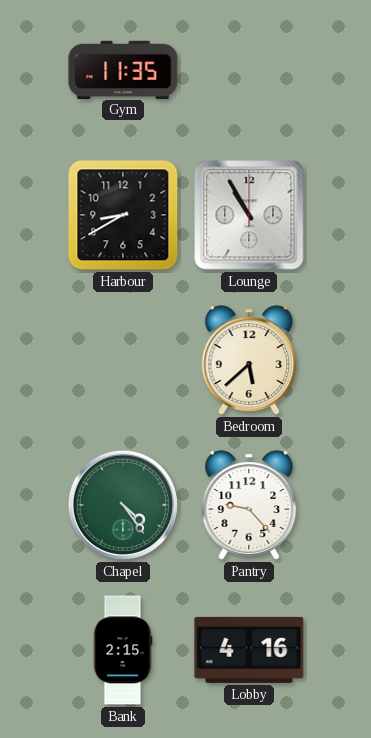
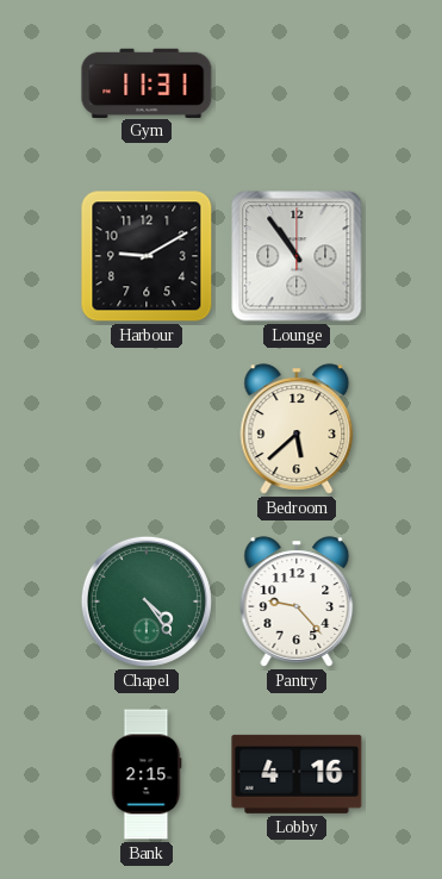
Gym: 11:35 -> 11:31
Harbour: 8:40 -> 9:10
Lounge: 10:55 -> 10:54
